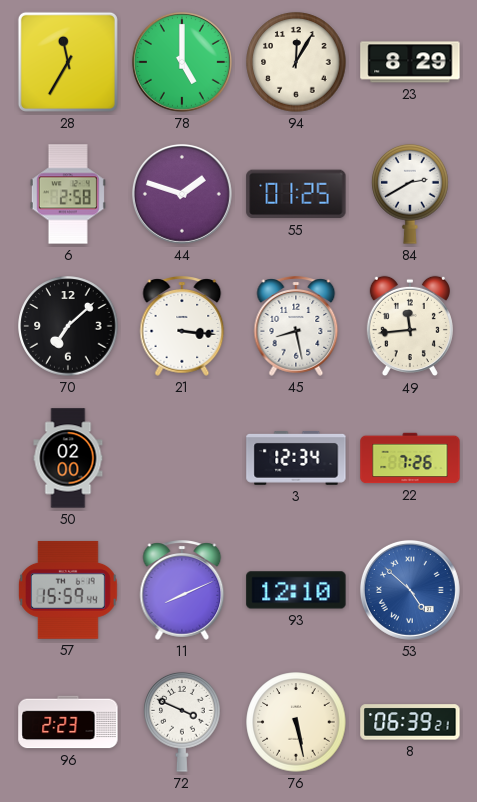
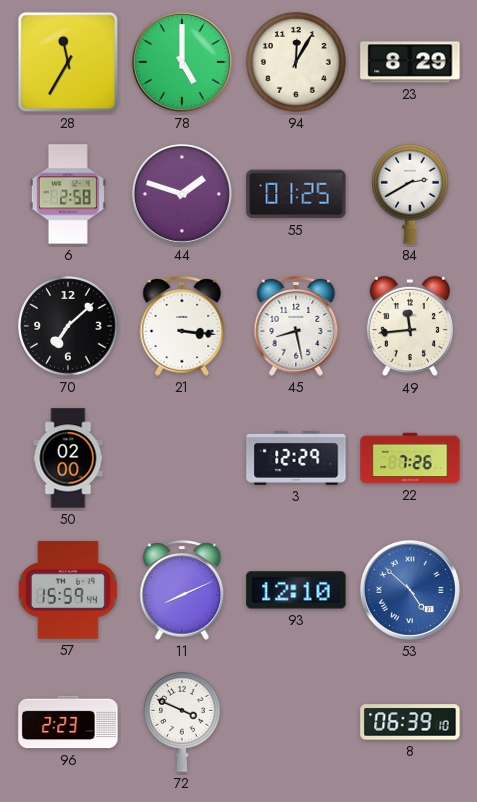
3: 12:34 -> 12:29
76: 5:28 -> none
8: 06:39:21 -> 06:39:10
